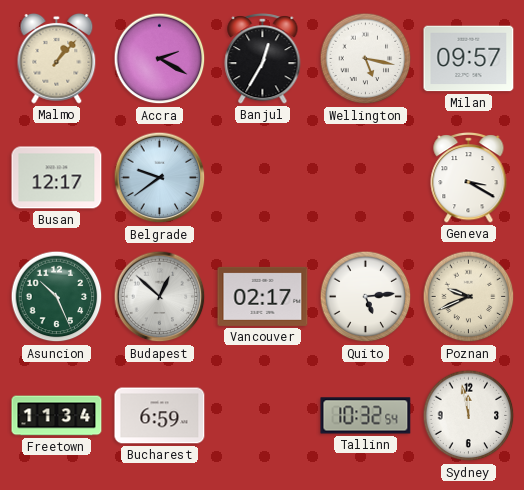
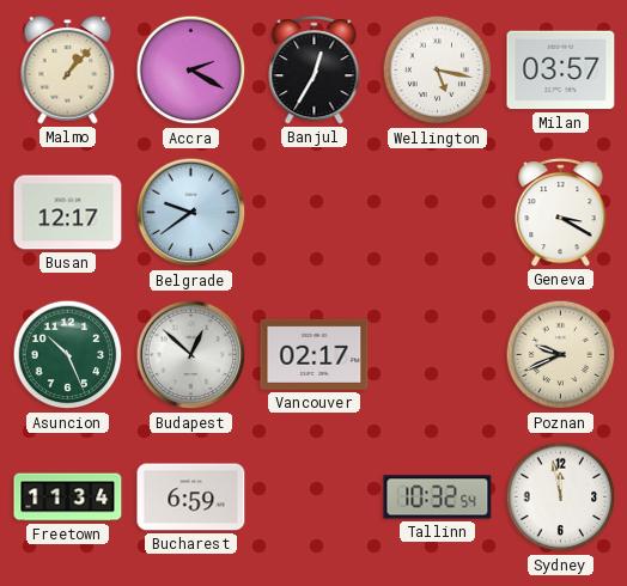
Milan: 09:57 -> 03:57
Quito: 5:14 -> none
